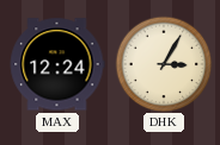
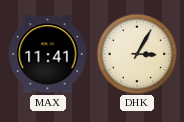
MAX: 12:24 -> 11:41
